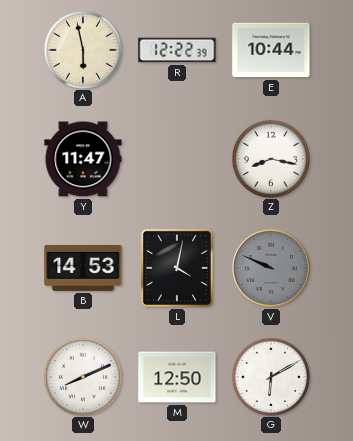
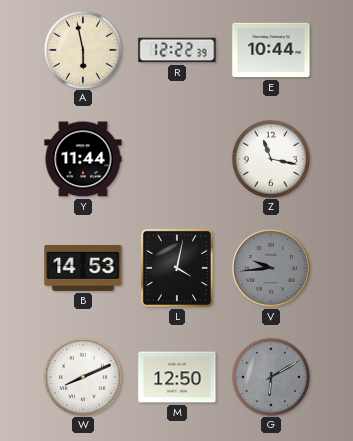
Y: 11:47 -> 11:44
Z: 8:17 -> 11:17
V: 9:49 -> 9:44
G dial: white -> grey
